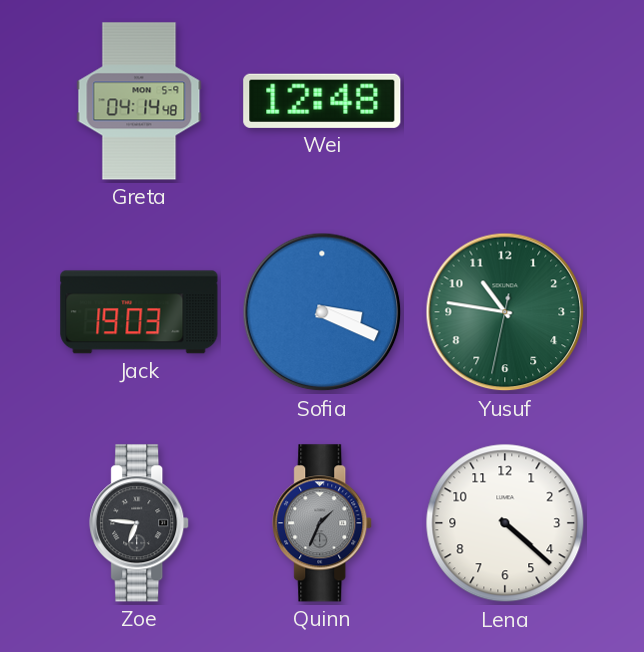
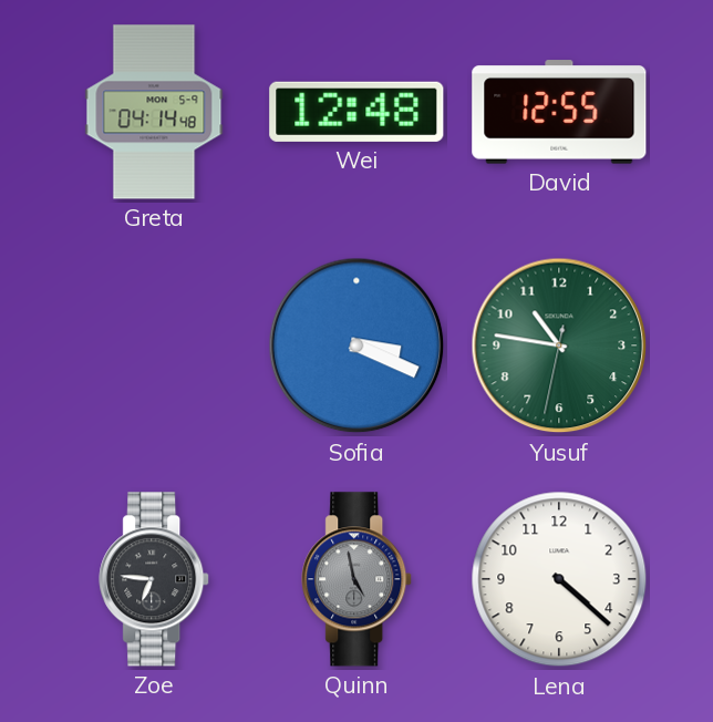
David: none -> 12:55
Jack: 19:03 -> none
Quinn: 1:34 -> 4:58
